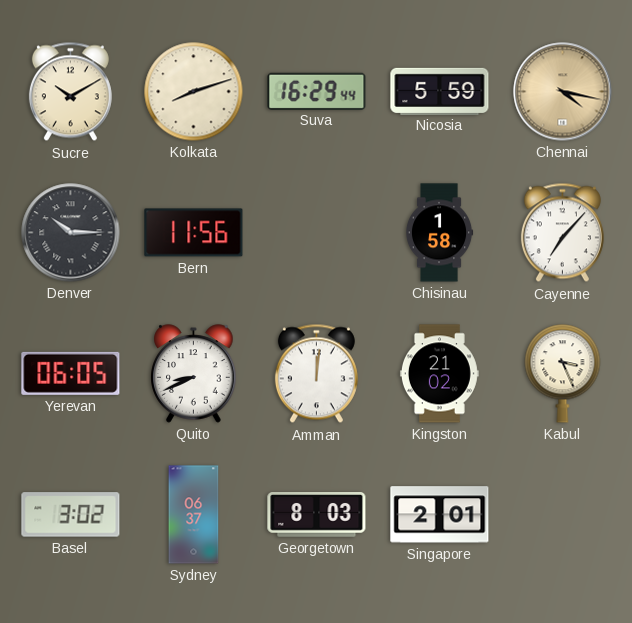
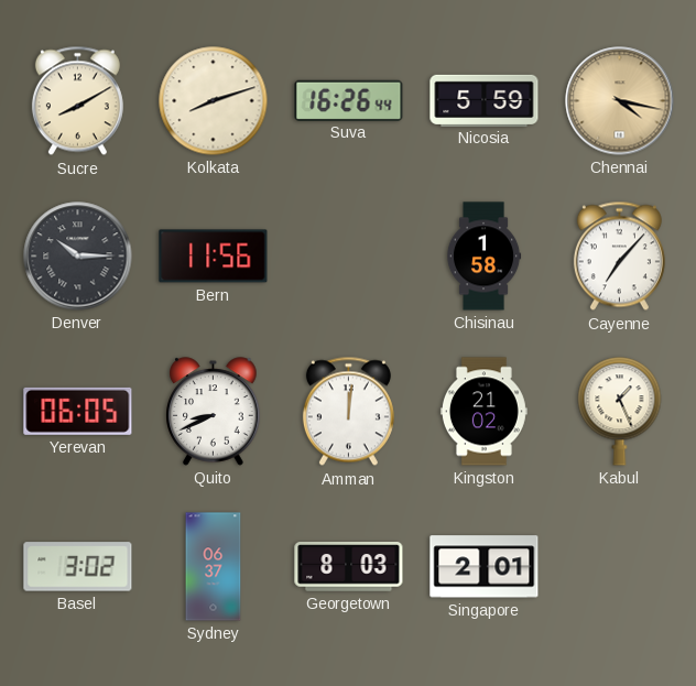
Sucre: 10:10 -> 8:10
Suva: 16:29 -> 16:26
Kabul: 3:26 -> 1:26
